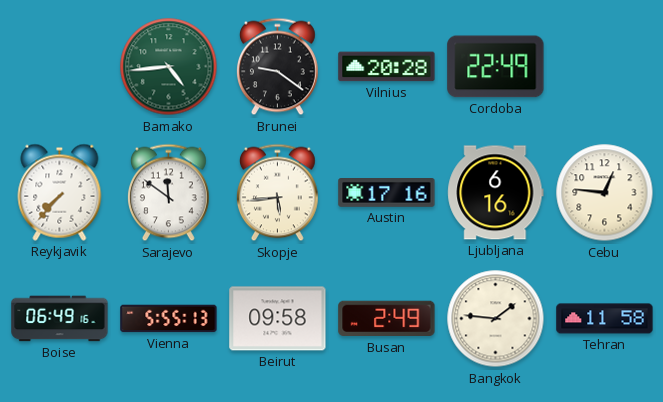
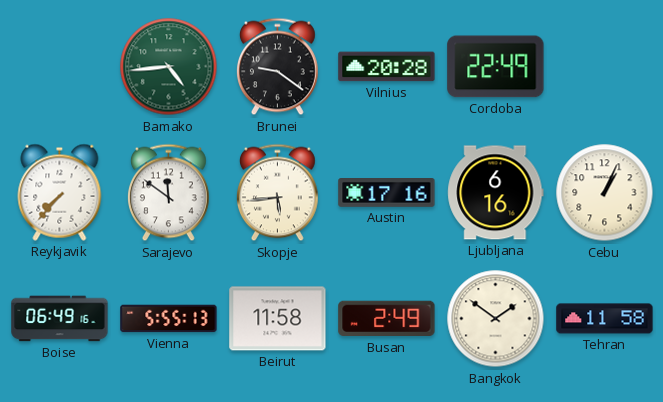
Cebu: 12:46 -> 1:04
Beirut: 09:58 -> 11:58
Bangkok: 1:46 -> 1:51
